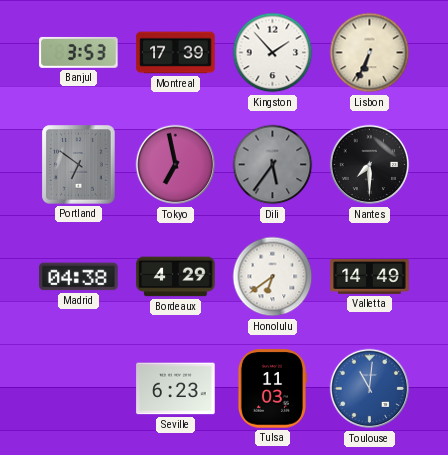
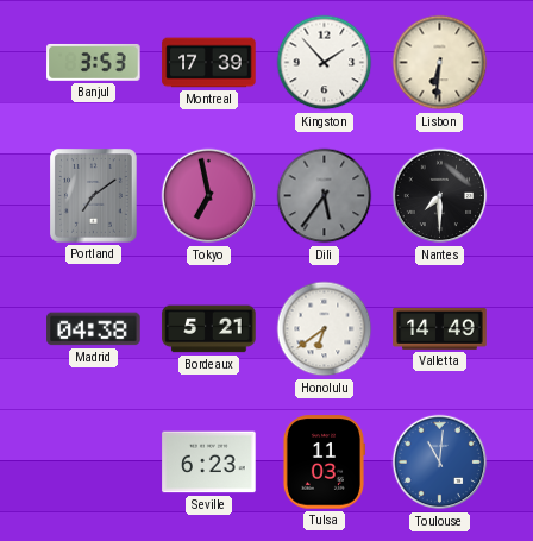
Lisbon: 6:34 -> 6:31
Portland: 6:51 -> 7:09
Bordeaux: 4:29 -> 5:21
